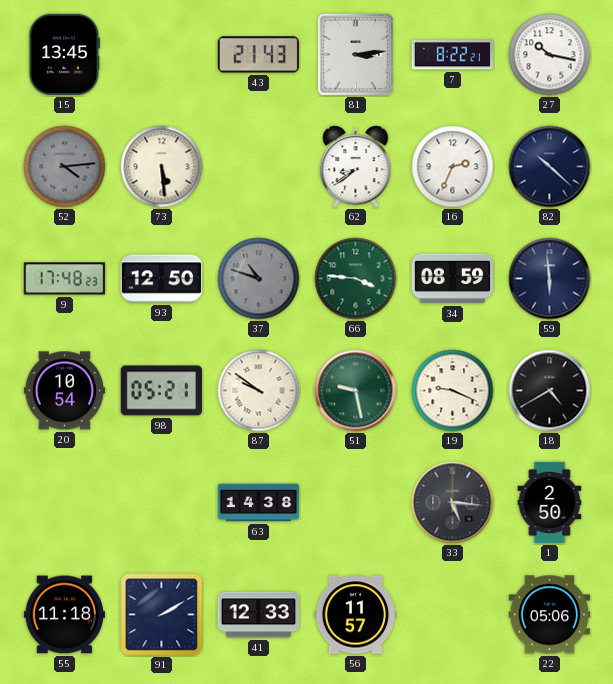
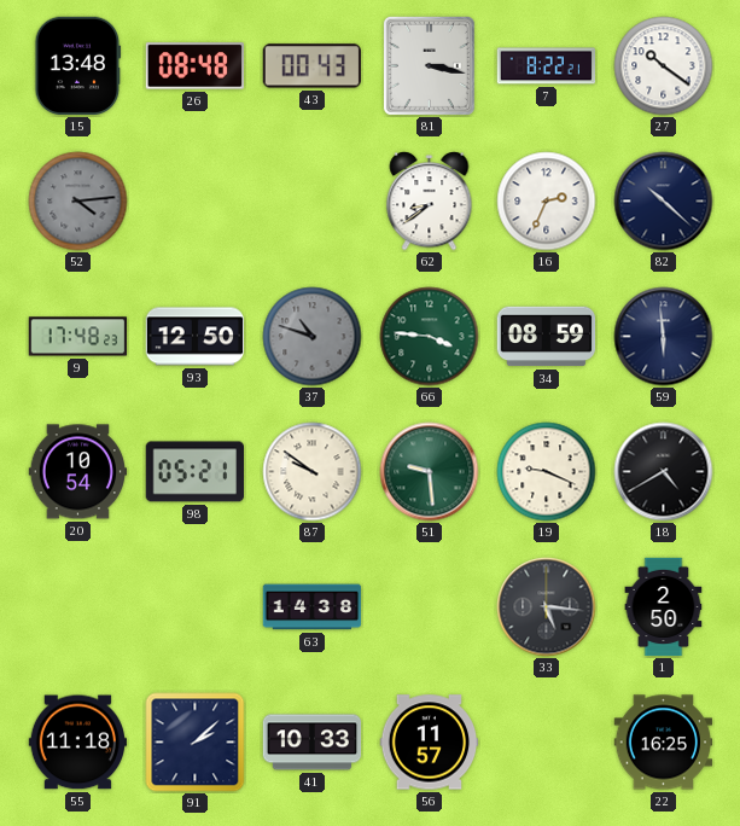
15: 13:45 -> 13:48
26: none -> 08:48
43: 21:43 -> 00:43
81: 3:14 -> 3:17
27: 10:17 -> 10:21
73: 5:29 -> none
51: 9:28 -> 9:29
91: 2:10 -> 2:08
41: 12:33 -> 10:33
22: 05:06 -> 16:25
